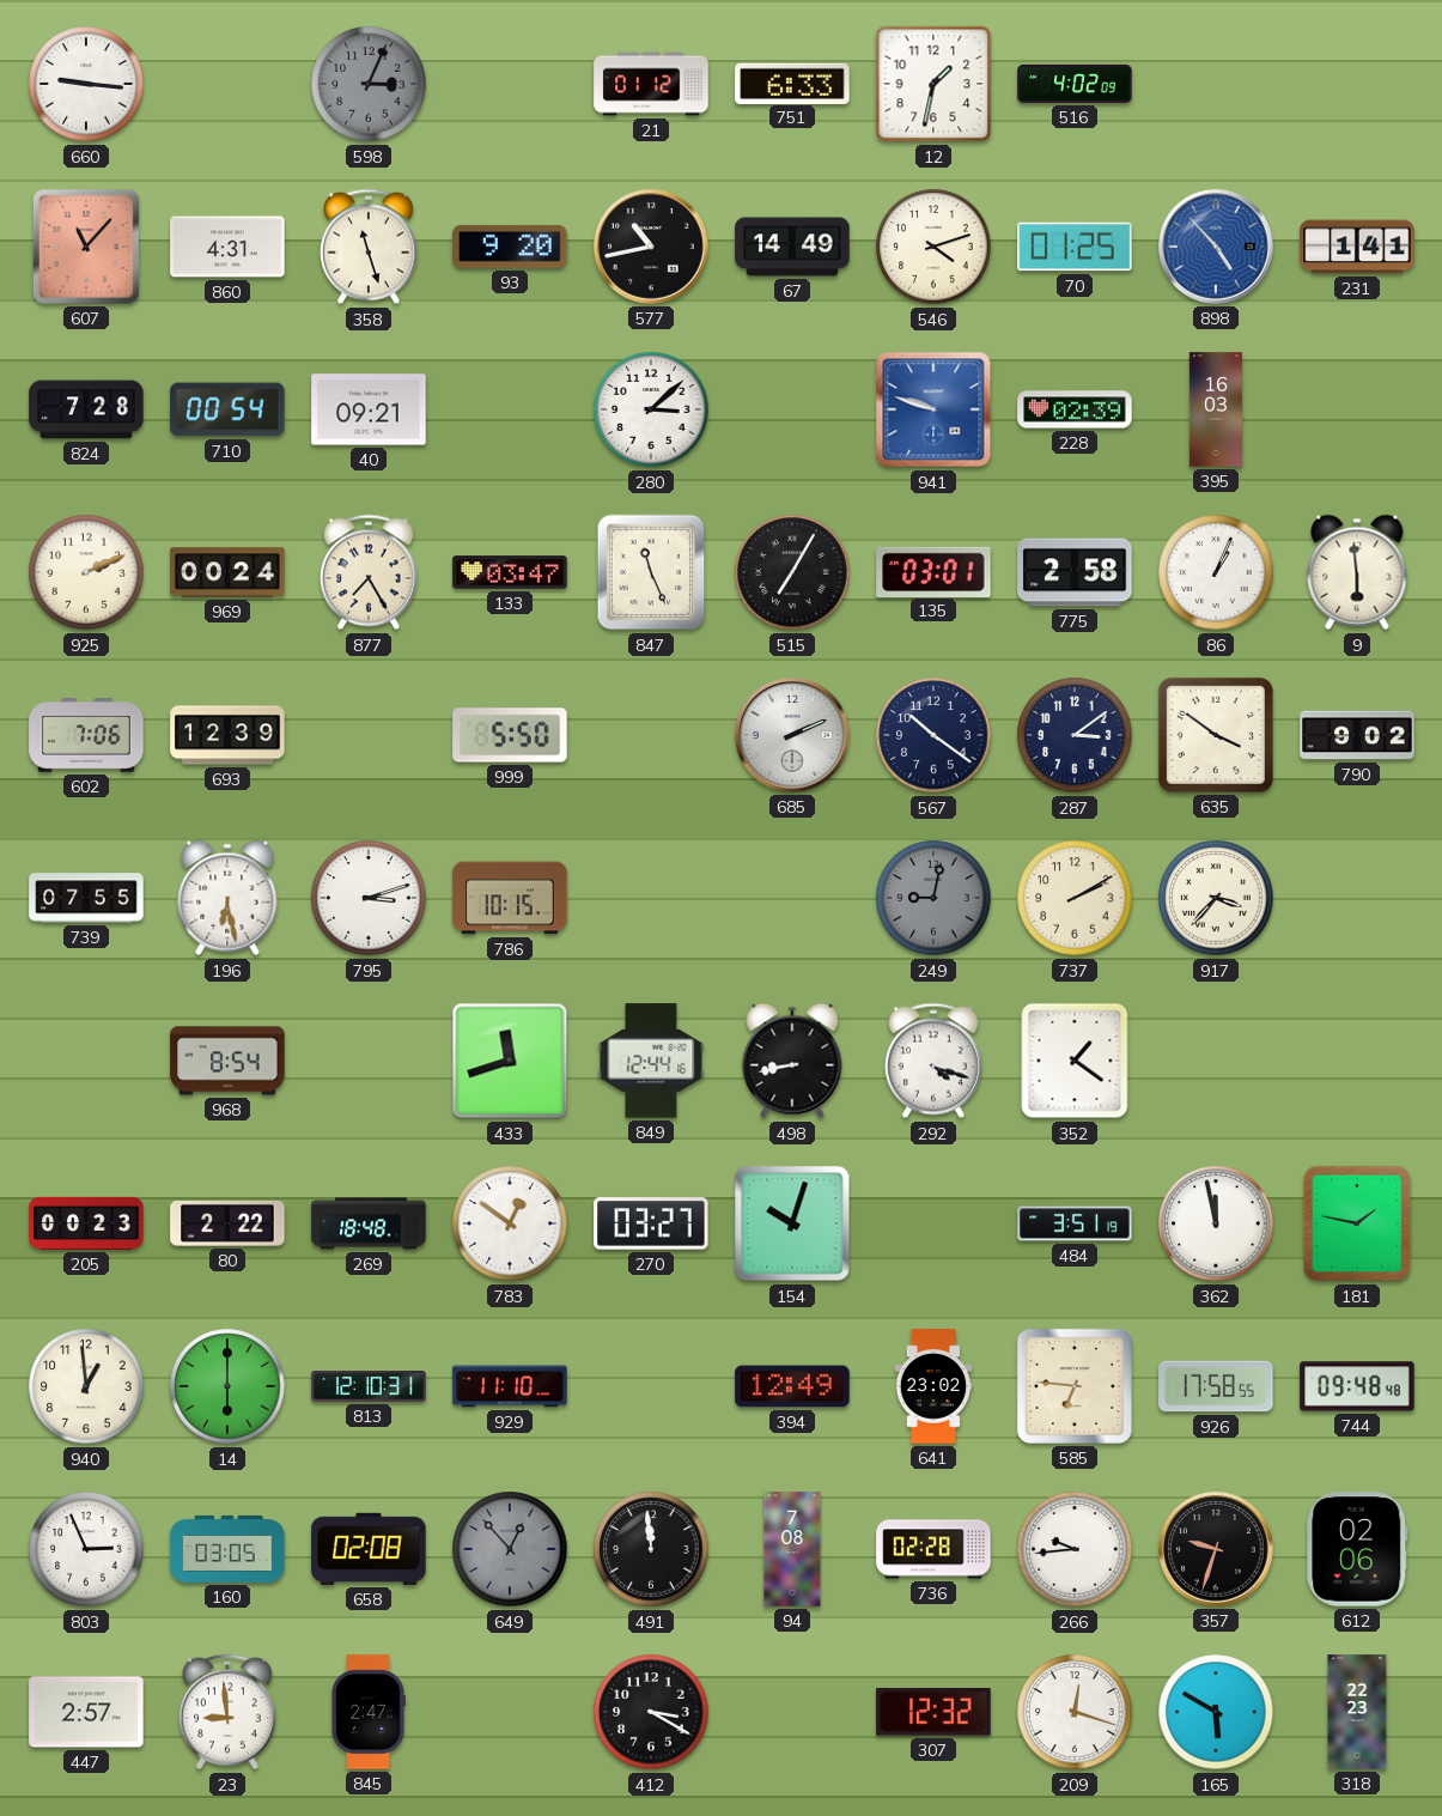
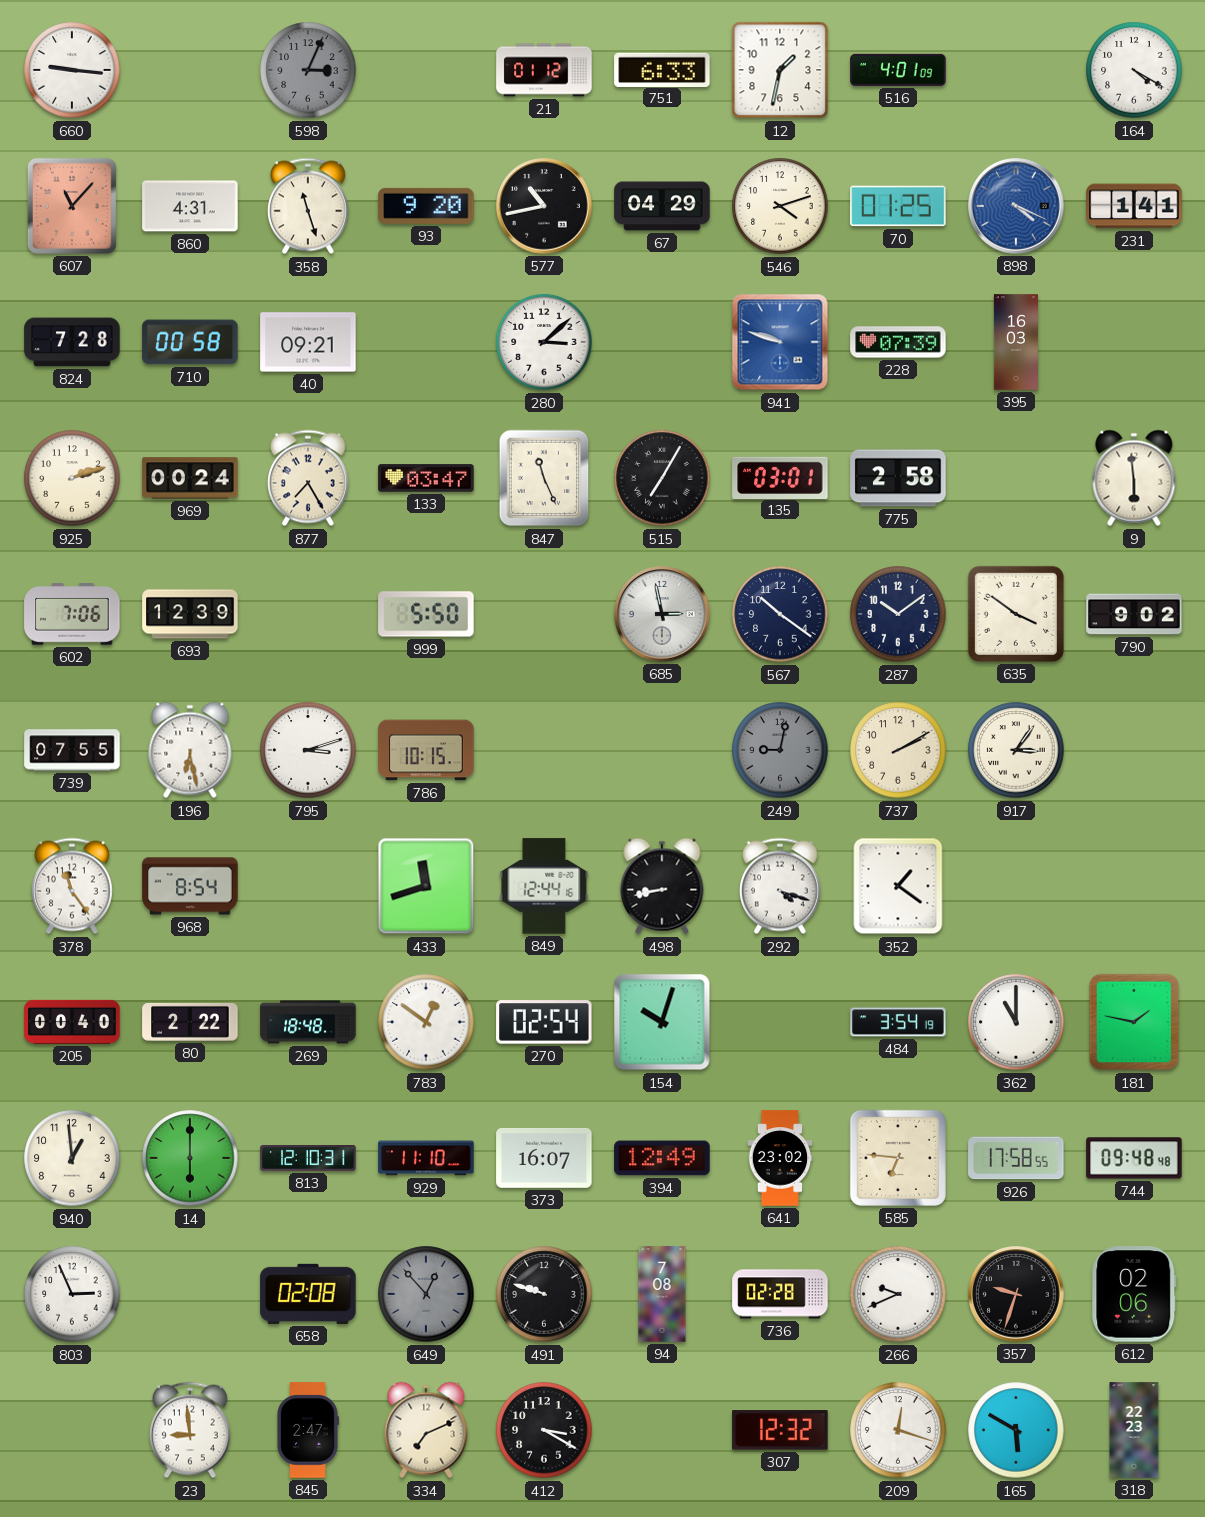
516: 4:02 -> 4:01
164: none -> 4:20
67: 14:49 -> 04:29
898: 4:53 -> 4:19
710: 00:54 -> 00:58
228: 02:39 -> 07:39
925: 2:11 -> 2:12
86: 1:04 -> none
685: 2:11 -> 2:58
287: 3:09 -> 10:09
917: 3:37 -> 3:06
378: none -> 11:24
205: 00:23 -> 00:40
270: 03:27 -> 02:54
484: 3:51 -> 3:54
362: 11:58 -> 11:00
373: none -> 16:07
160: 03:05 -> none
491: 11:59 -> 9:48
266: 9:44 -> 9:41
447: 2:57 -> none
334: none -> 7:11
